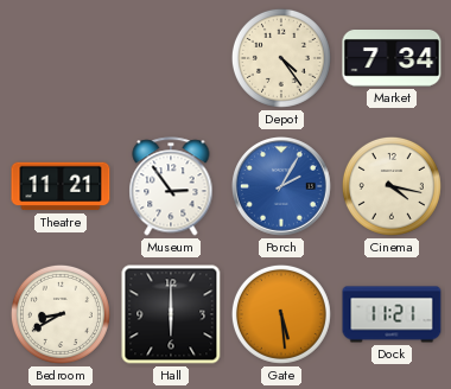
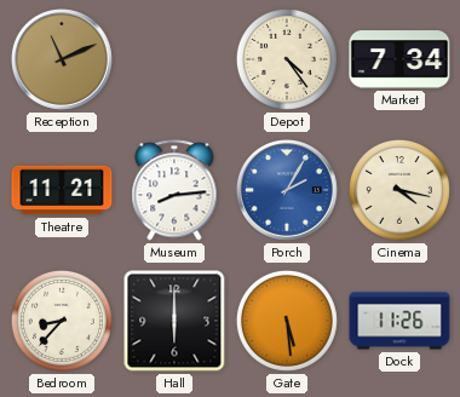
Reception: none -> 11:11
Museum: 2:54 -> 8:14
Bedroom: 8:40 -> 8:37
Dock: 11:21 -> 11:26
